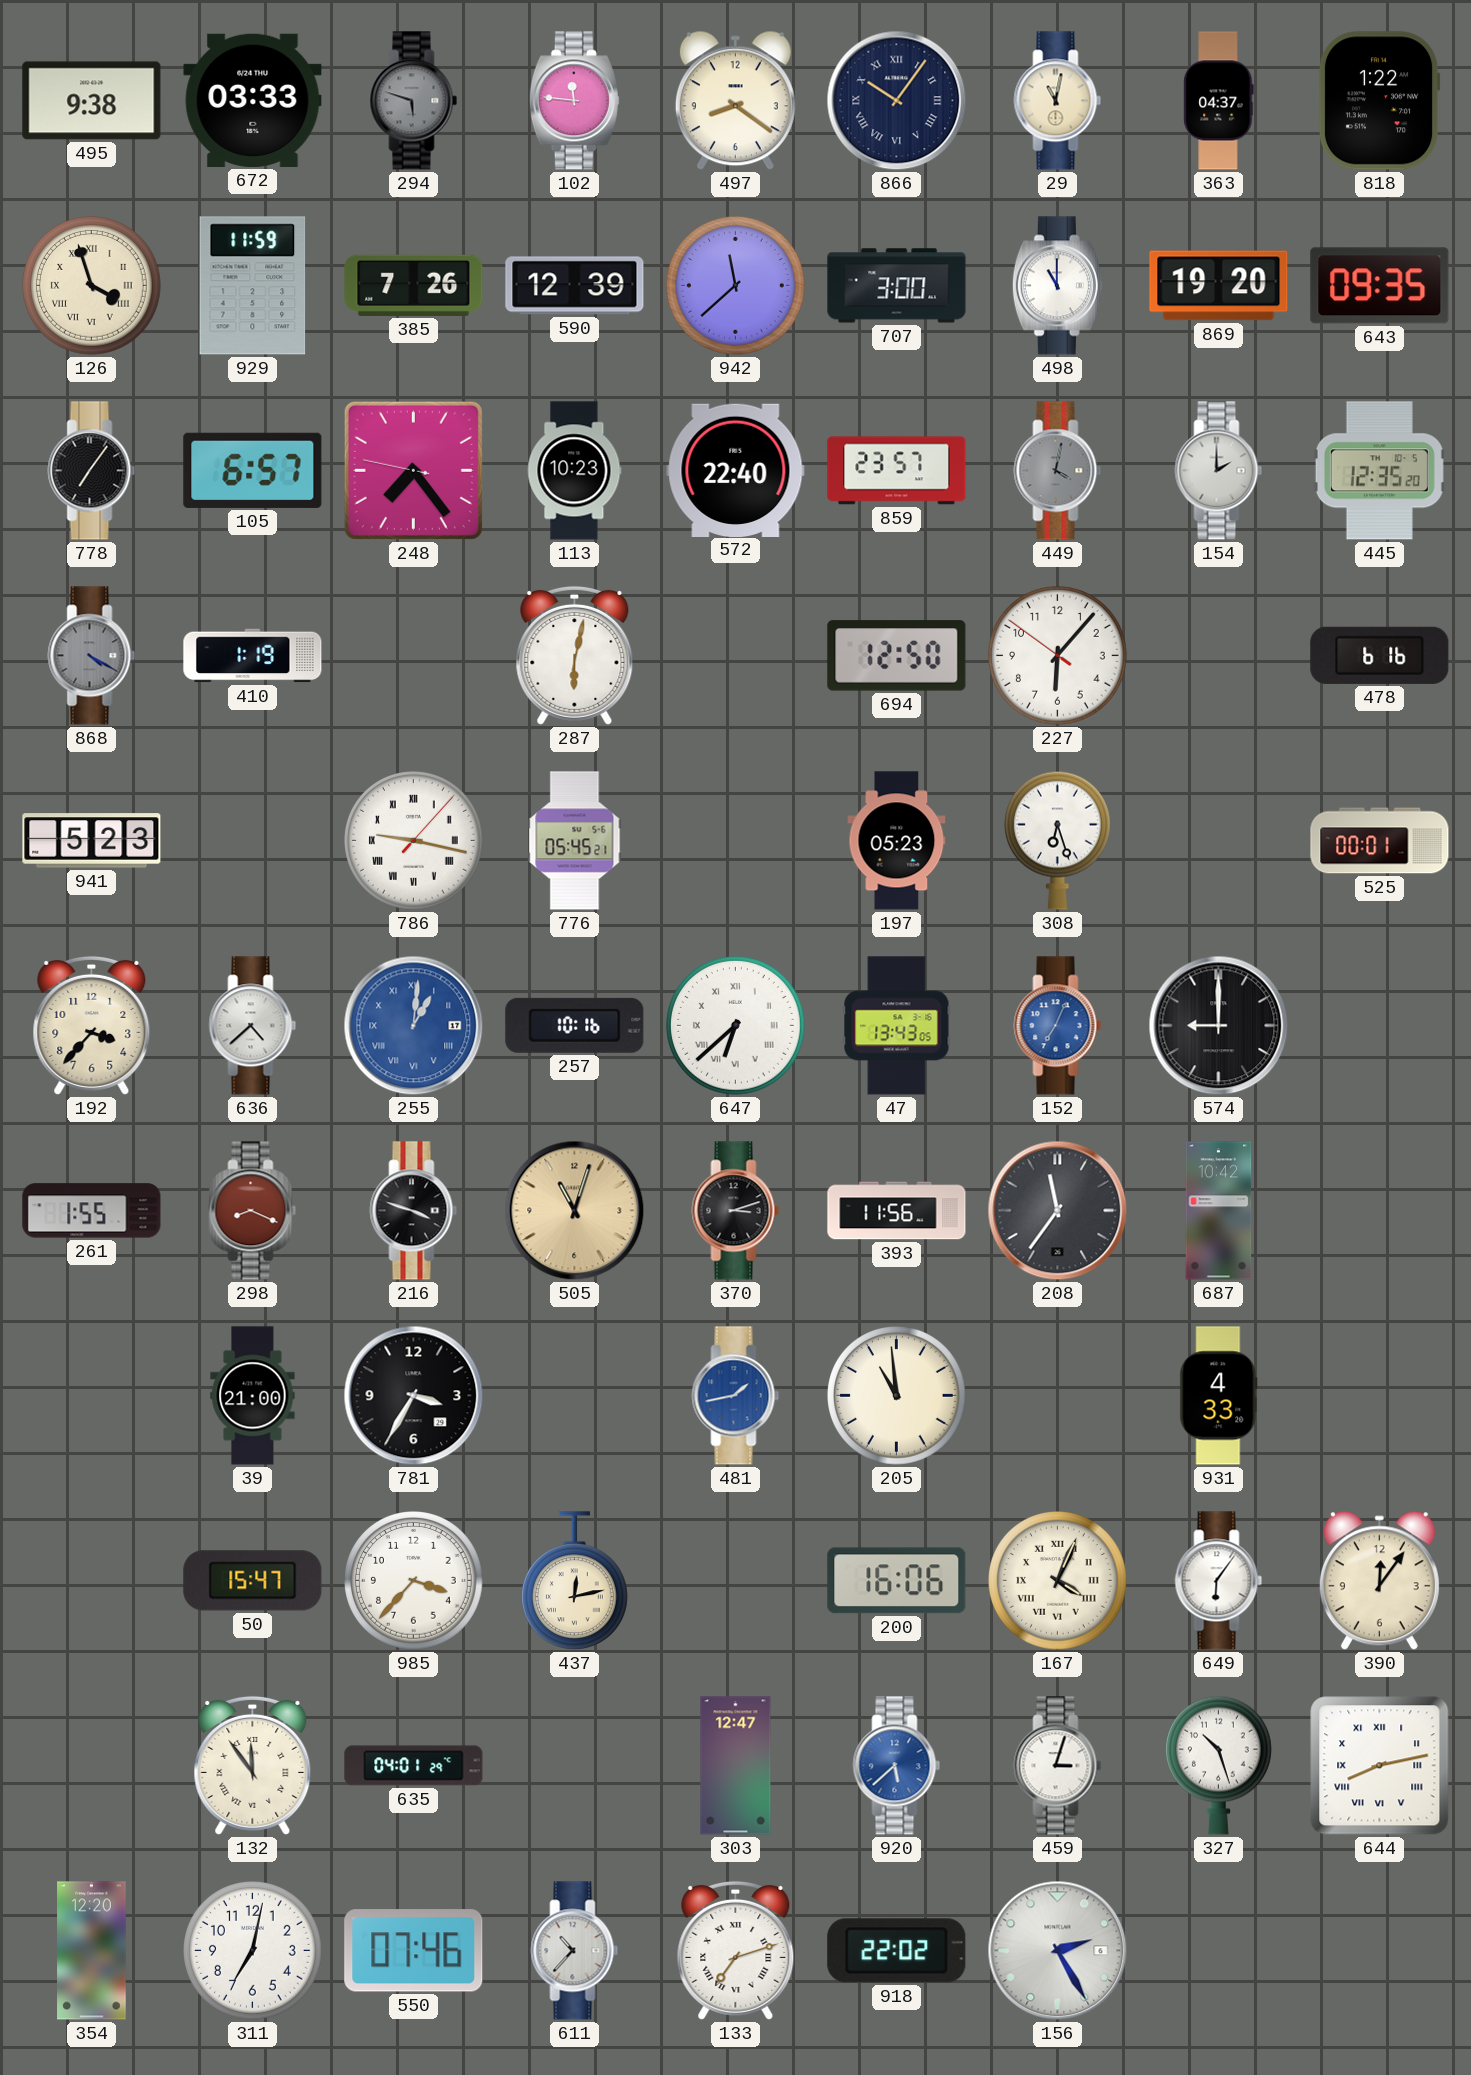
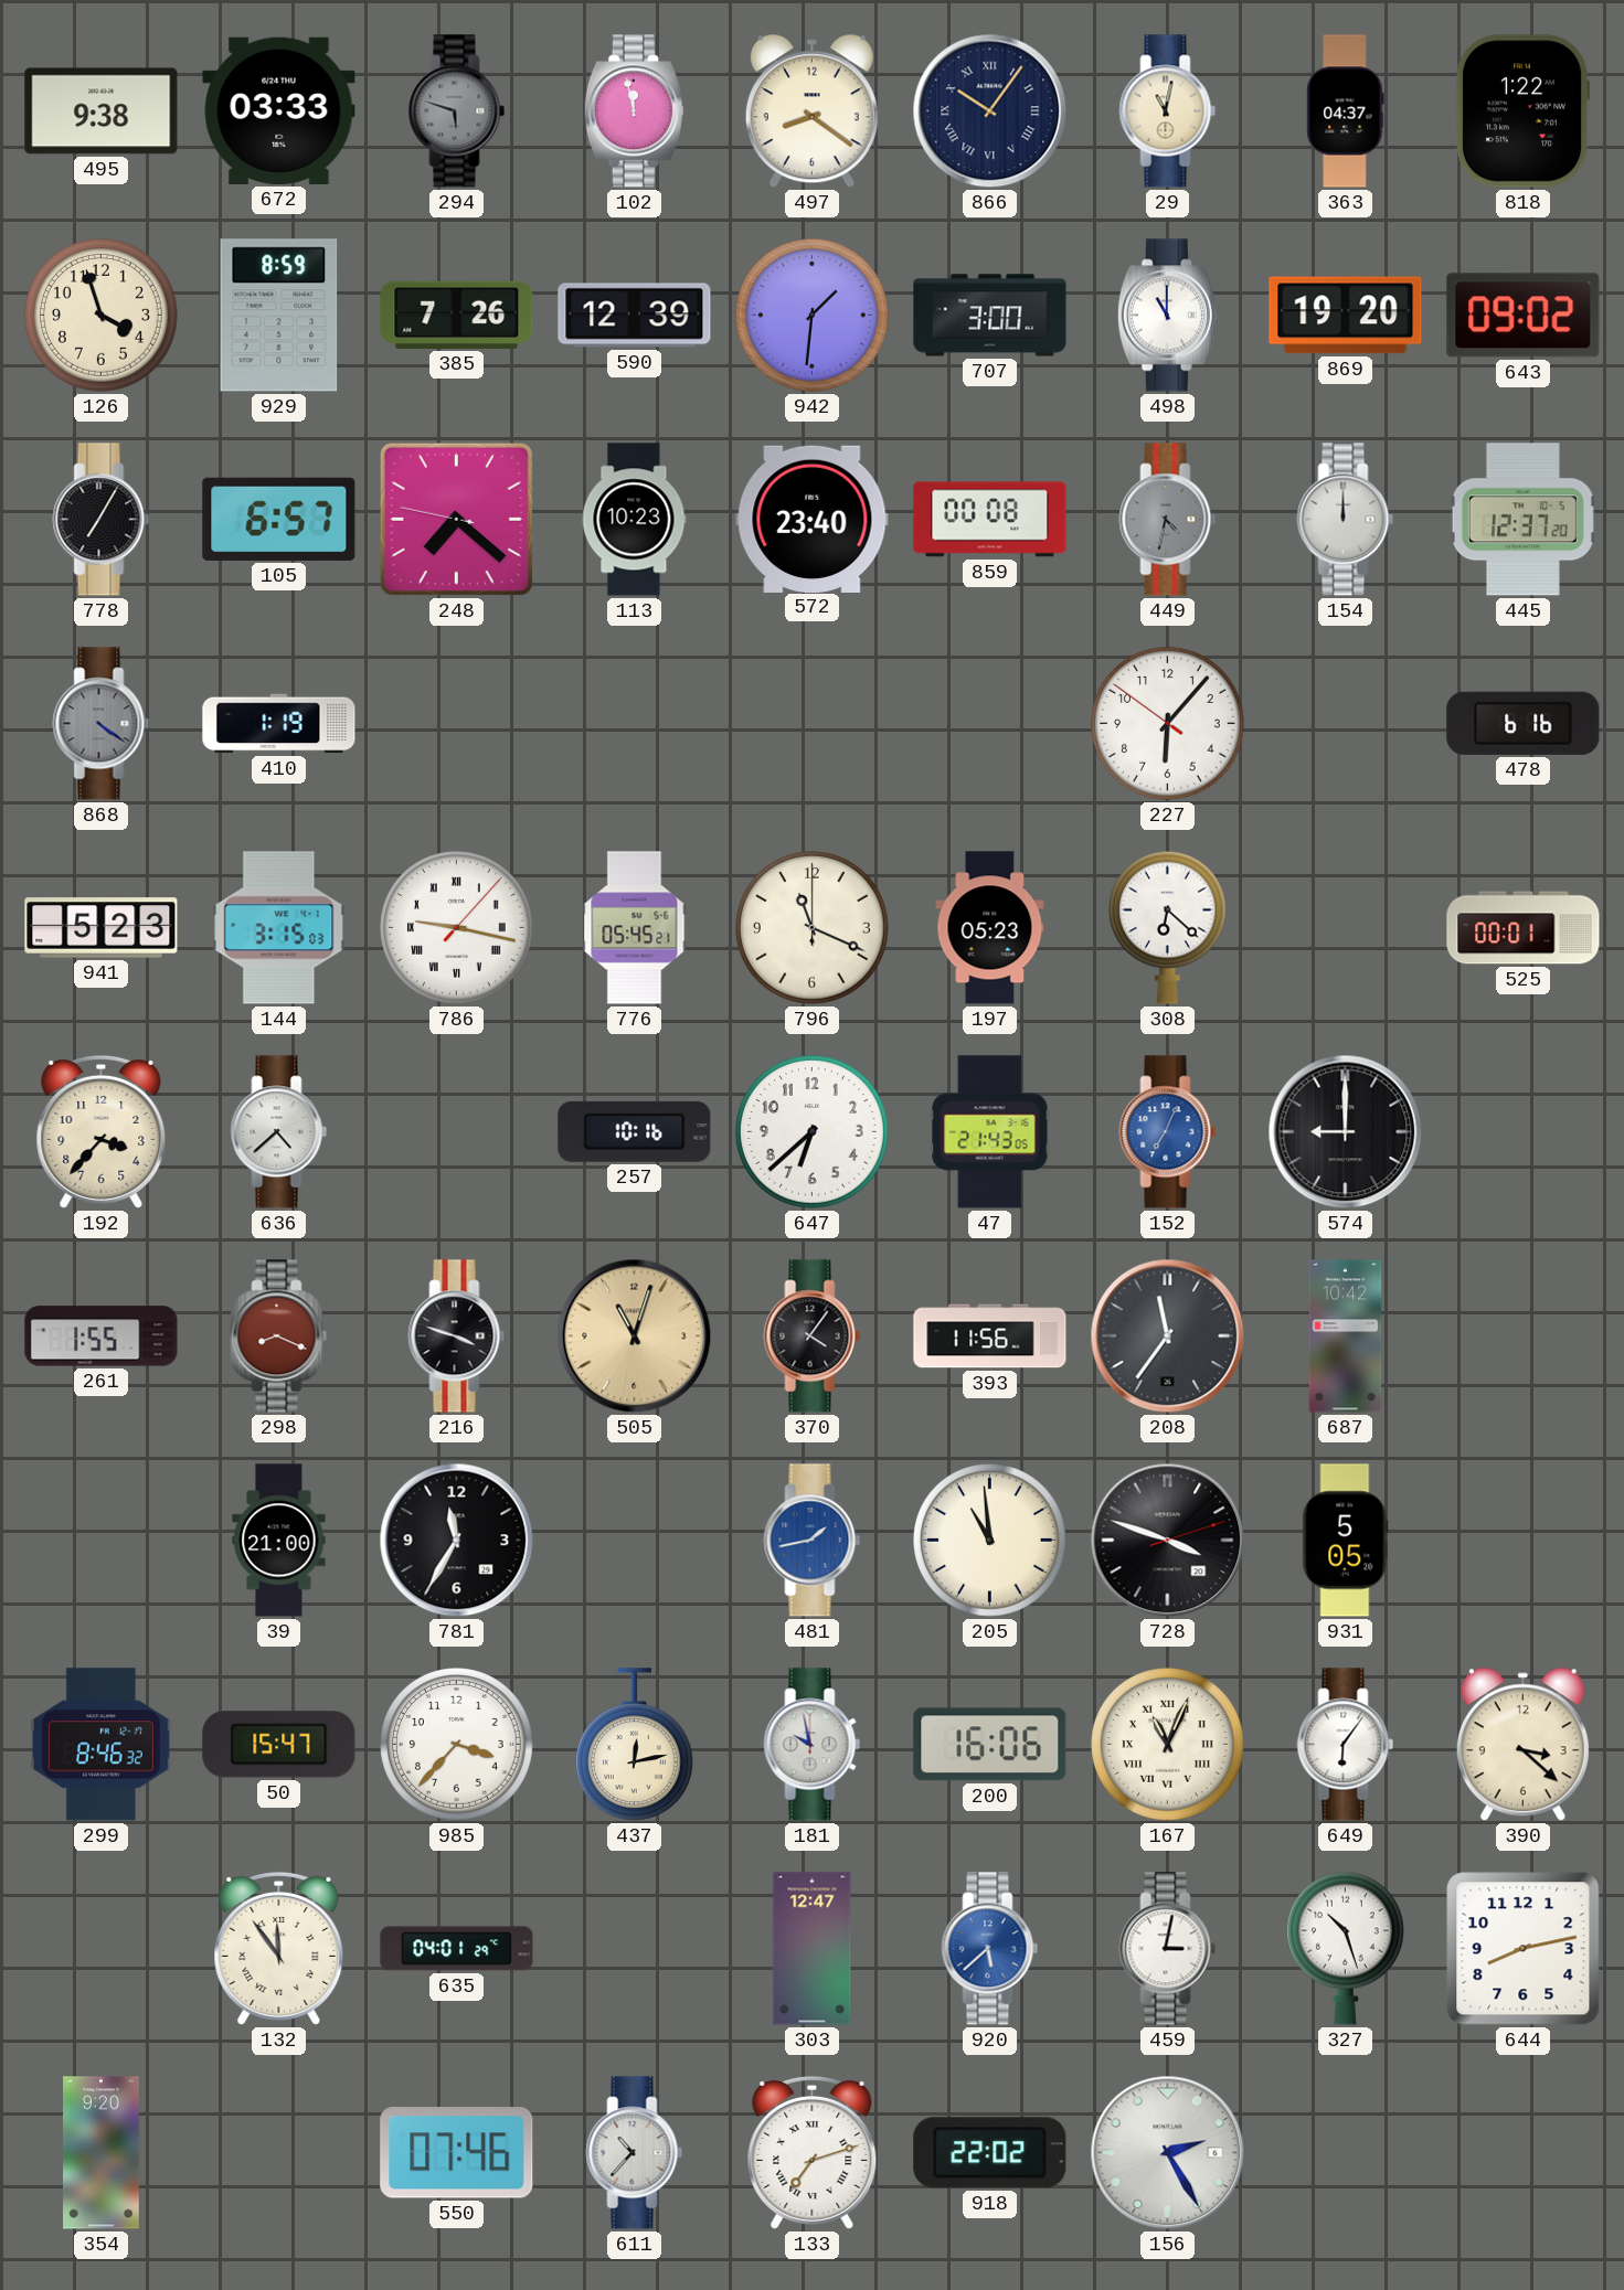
102: 11:46 -> 11:58
126 numerals: Roman -> Arabic
929: 11:59 -> 8:59
942: 11:38 -> 1:31
643: 09:35 -> 09:02
778: 7:06 -> 7:05
248: 7:23 -> 7:21
572: 22:40 -> 23:40
859: 23:57 -> 00:08
449: 4:02 -> 4:32
154: 2:00 -> 12:00
445: 12:35 -> 12:37
868: 4:20 -> 4:21
287: 6:02 -> none
694: 12:50 -> none
144: none -> 3:15
796: none -> 11:19
308: 6:27 -> 6:22
255: 1:01 -> none
647 numerals: Roman -> Arabic
47: 13:43 -> 21:43
370: 3:12 -> 4:06
781: 3:35 -> 11:35
728: none -> 3:48
931: 4:33 -> 5:05
299: none -> 8:46
181: none -> 9:58
167: 4:04 -> 11:04
390: 12:06 -> 3:22
459: 3:03 -> 3:02
644 numerals: Roman -> Arabic
354: 12:20 -> 9:20
311: 7:02 -> none
